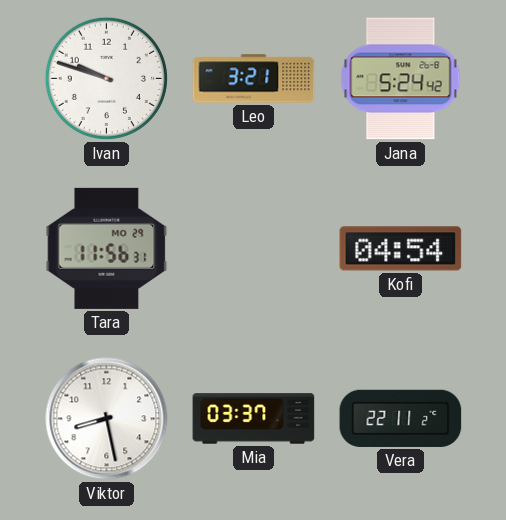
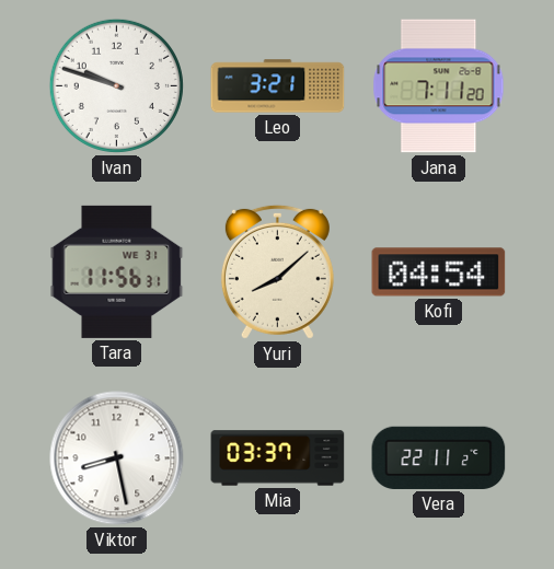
Jana: 5:24 -> 7:11
Tara date: MO 29 -> WE 31
Yuri: none -> 8:08
